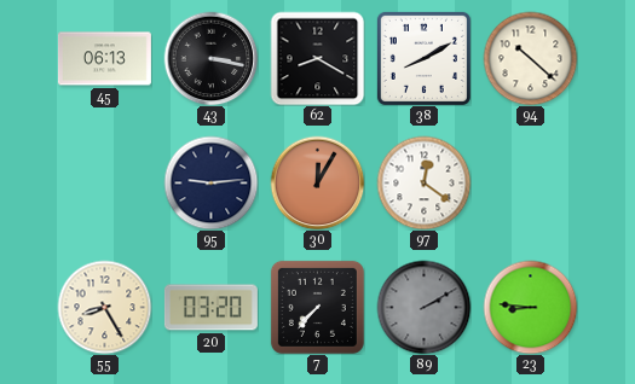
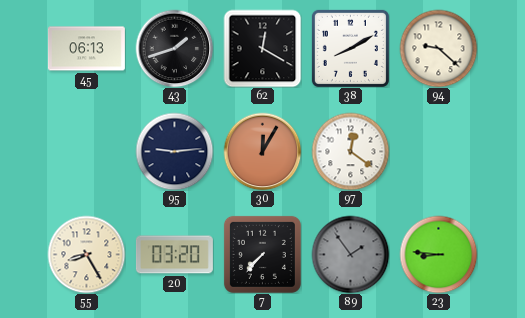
43: 3:17 -> 1:42
62: 8:20 -> 12:20
94: 10:22 -> 9:22
89: 2:10 -> 1:54
